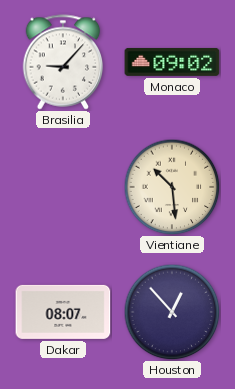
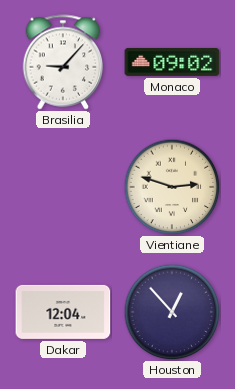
Vientiane: 10:29 -> 2:48
Dakar: 08:07 -> 12:04
